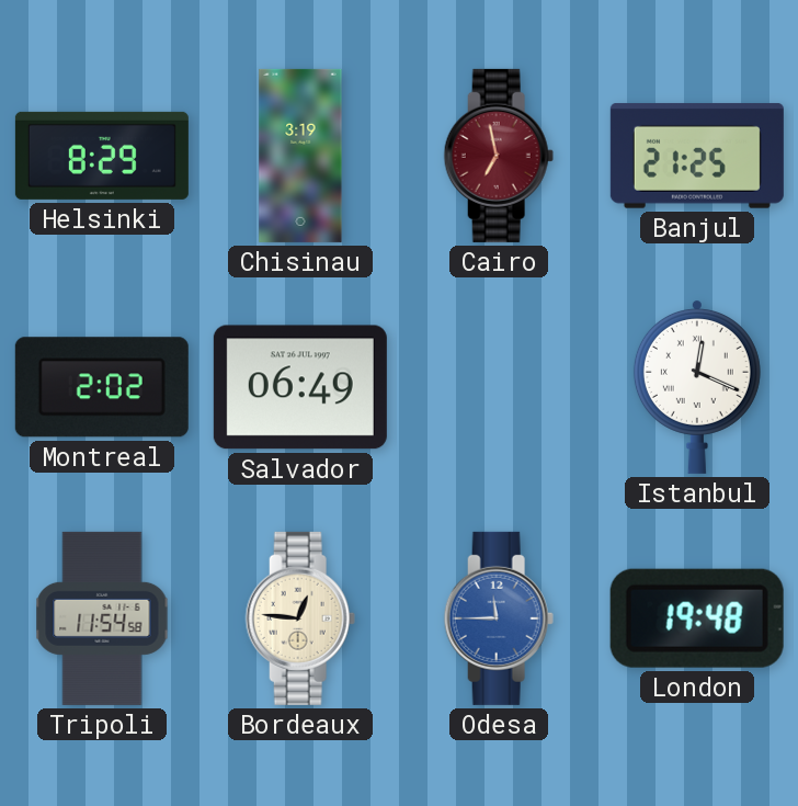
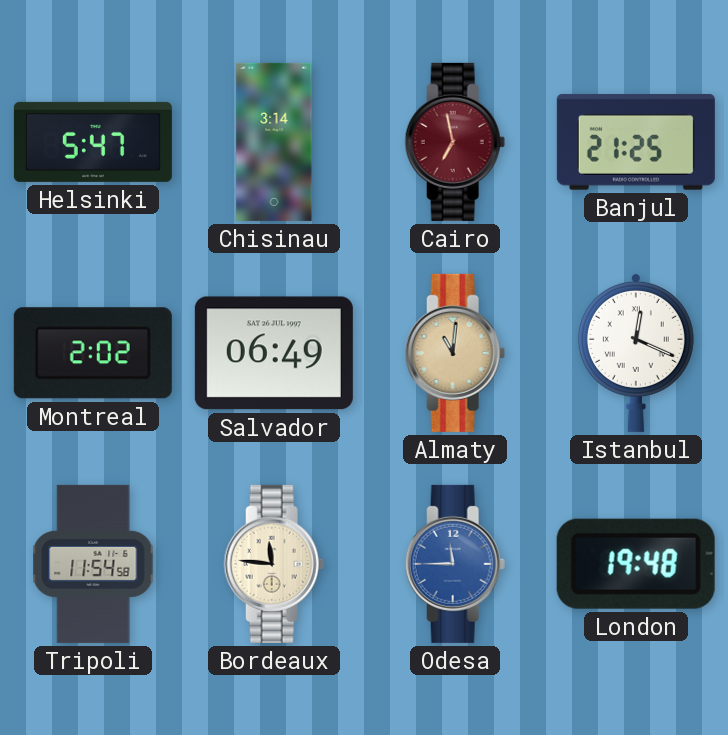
Helsinki: 8:29 -> 5:47
Chisinau: 3:19 -> 3:14
Almaty: none -> 11:01
Bordeaux: 12:46 -> 11:46
